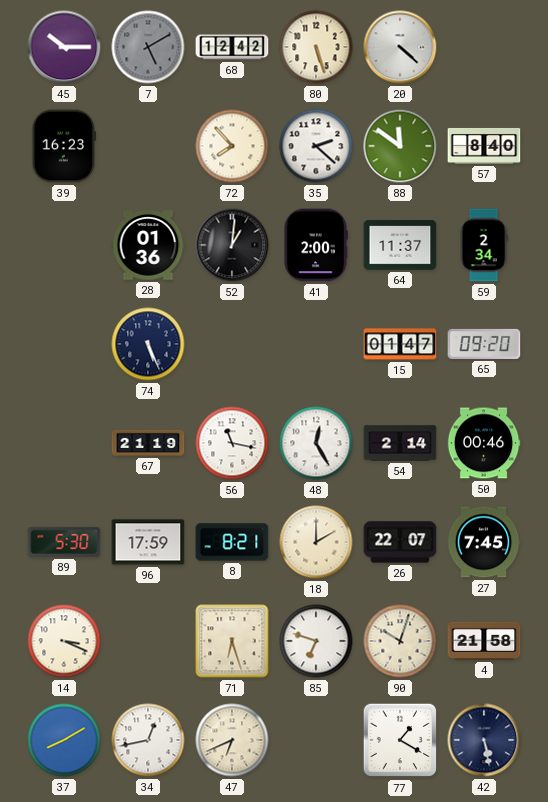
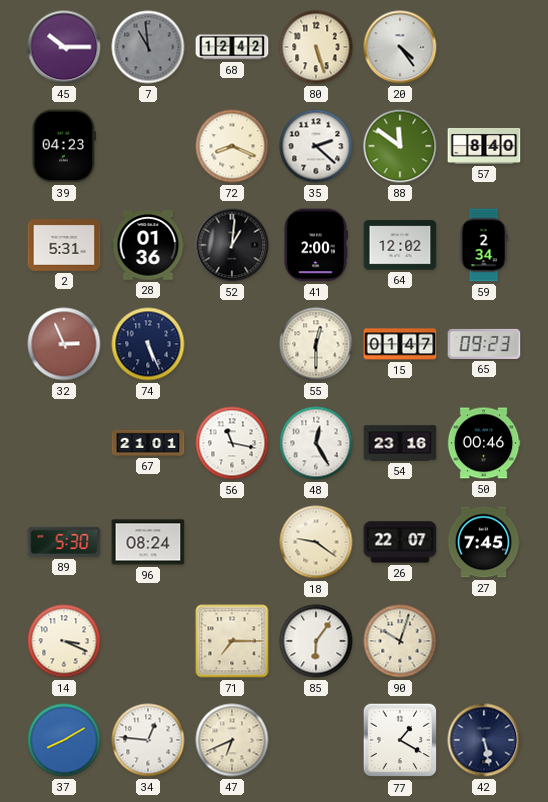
7: 5:10 -> 10:59
20: 4:22 -> 4:24
39: 16:23 -> 04:23
72: 7:53 -> 8:19
2: none -> 5:31
64: 11:37 -> 12:02
32: none -> 2:56
55: none -> 12:30
65: 09:20 -> 09:23
67: 21:19 -> 21:01
54: 2:14 -> 23:16
96: 17:59 -> 08:24
8: 8:21 -> none
18: 2:00 -> 9:21
71: 6:27 -> 7:15
85: 6:48 -> 6:06
4: 21:58 -> none
34: 12:43 -> 12:46
